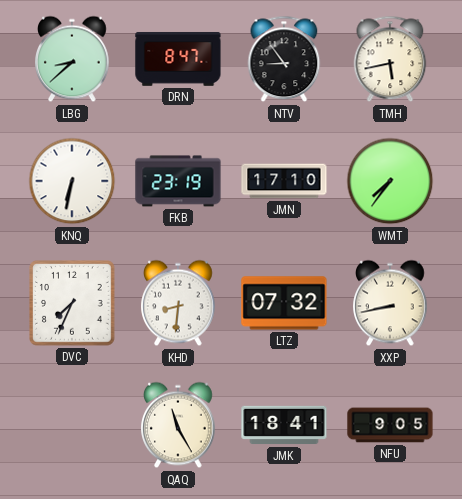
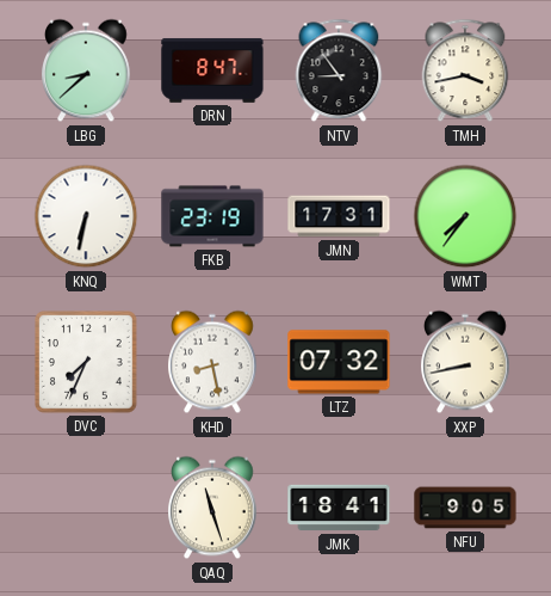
TMH: 5:43 -> 3:43
JMN: 17:10 -> 17:31
KHD: 8:31 -> 8:28
QAQ: 11:25 -> 11:27
